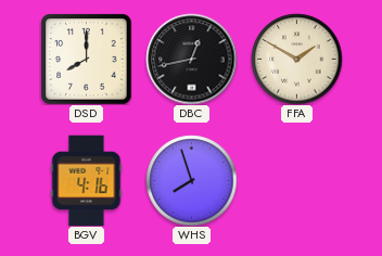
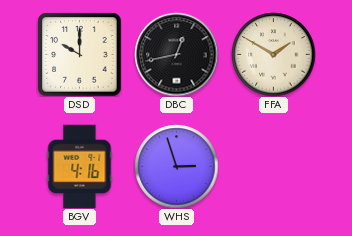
DSD: 8:00 -> 10:00
WHS: 7:57 -> 2:57
